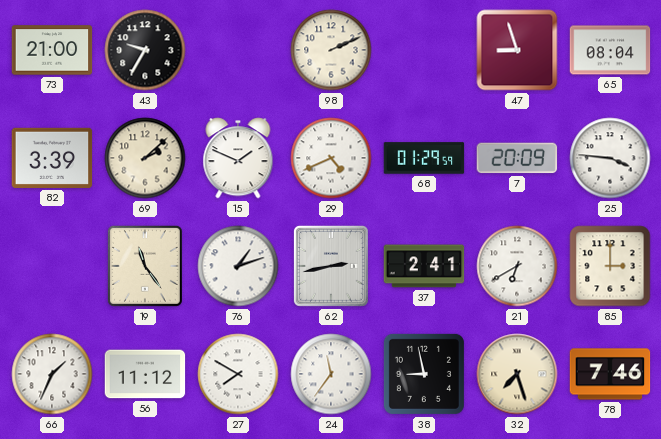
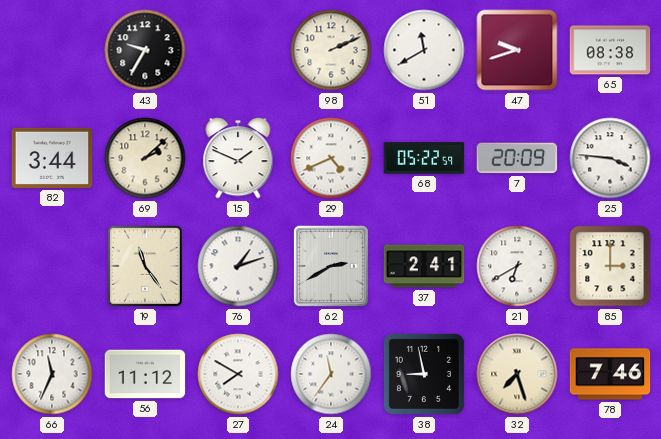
73: 21:00 -> none
51: none -> 11:40
47: 8:57 -> 9:42
65: 08:04 -> 08:38
82: 3:39 -> 3:44
68: 01:29 -> 05:22
62: 2:43 -> 2:40
66: 1:34 -> 11:34
